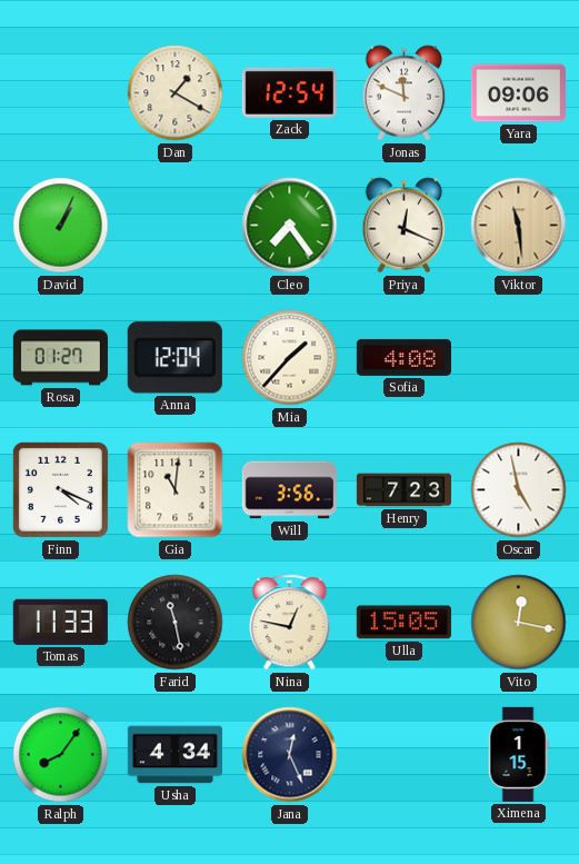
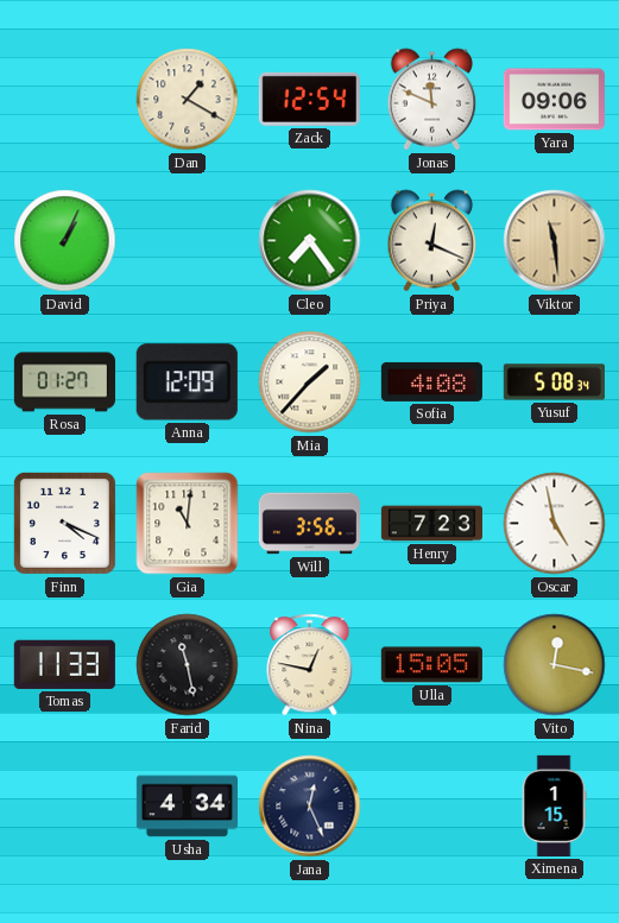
Anna: 12:04 -> 12:09
Yusuf: none -> 5:08
Ralph: 8:06 -> none
